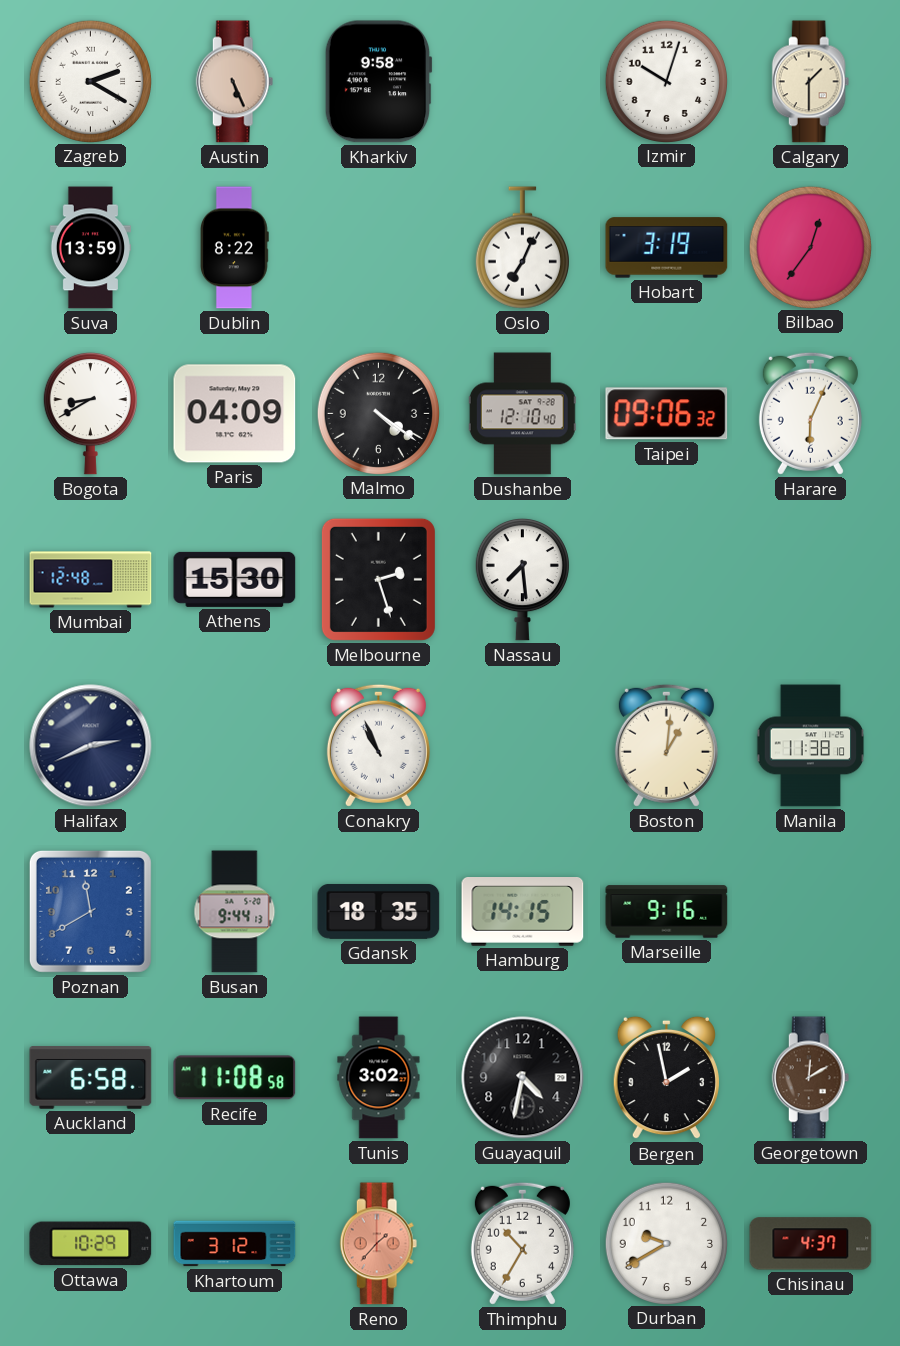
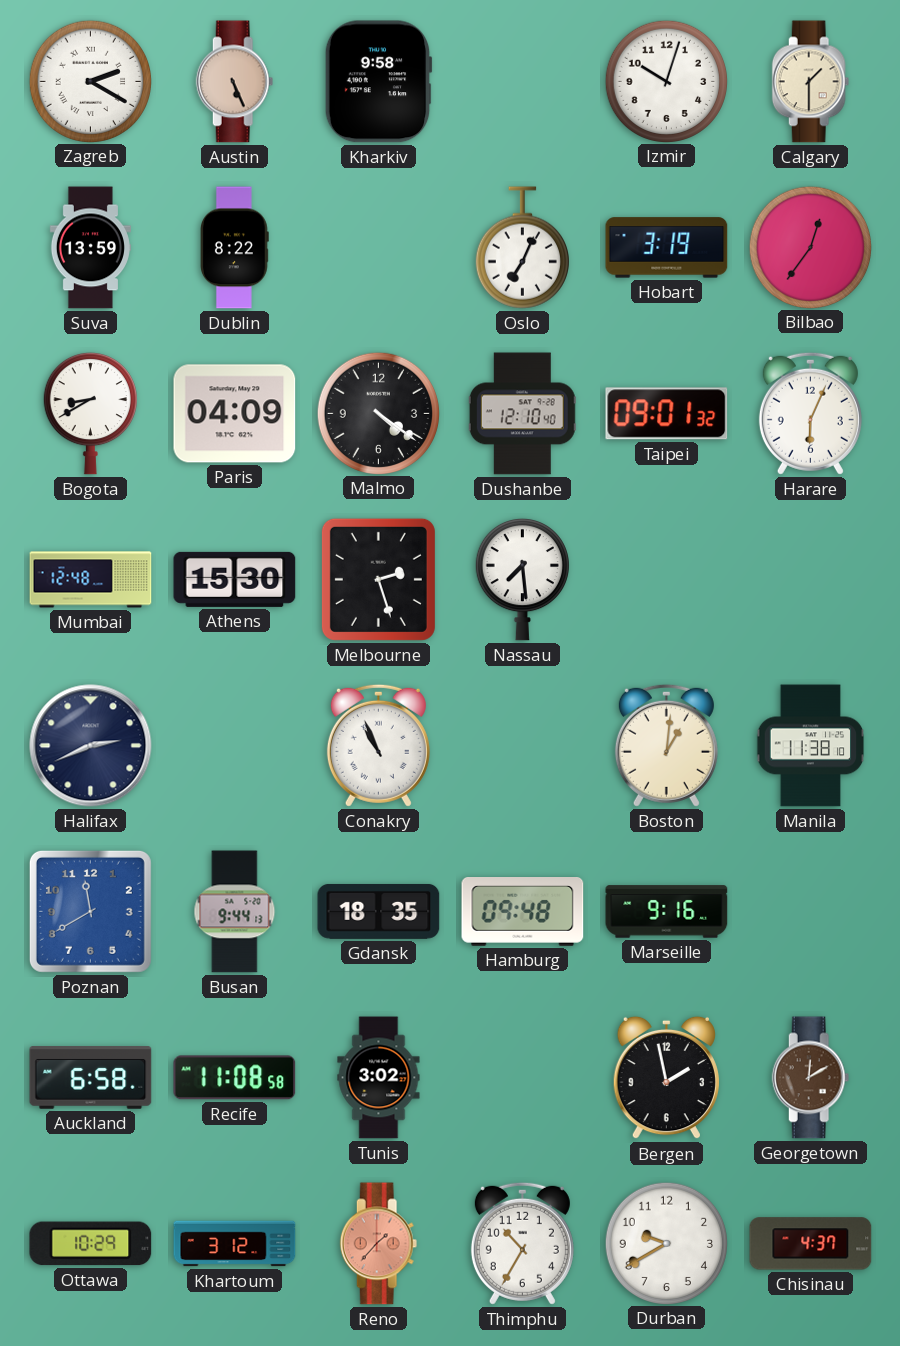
Taipei: 09:06 -> 09:01
Hamburg: 14:15 -> 09:48
Guayaquil: 4:32 -> none
